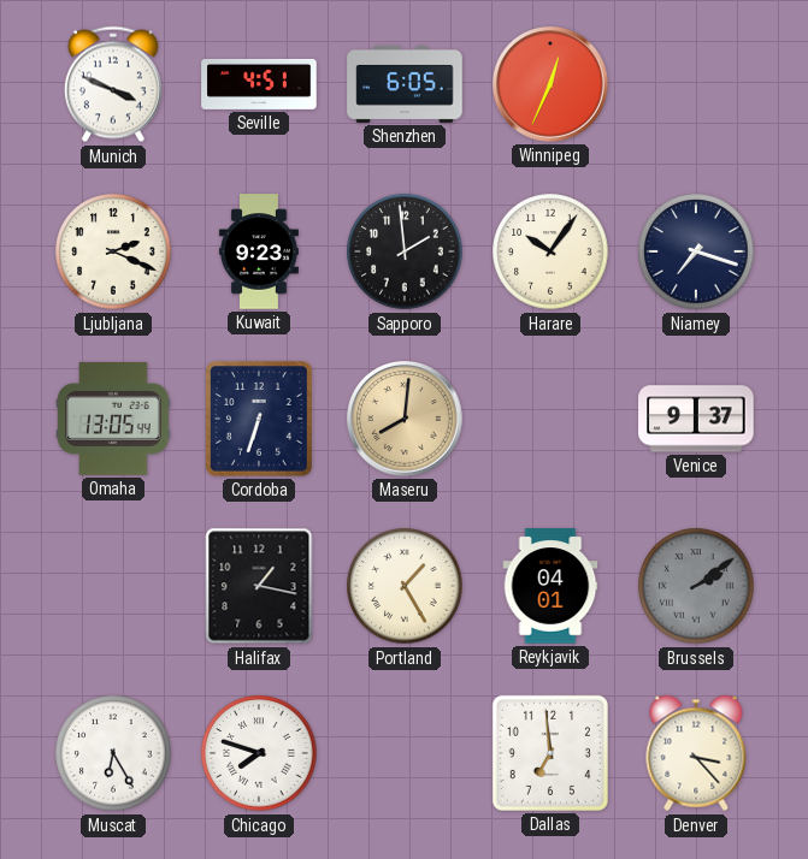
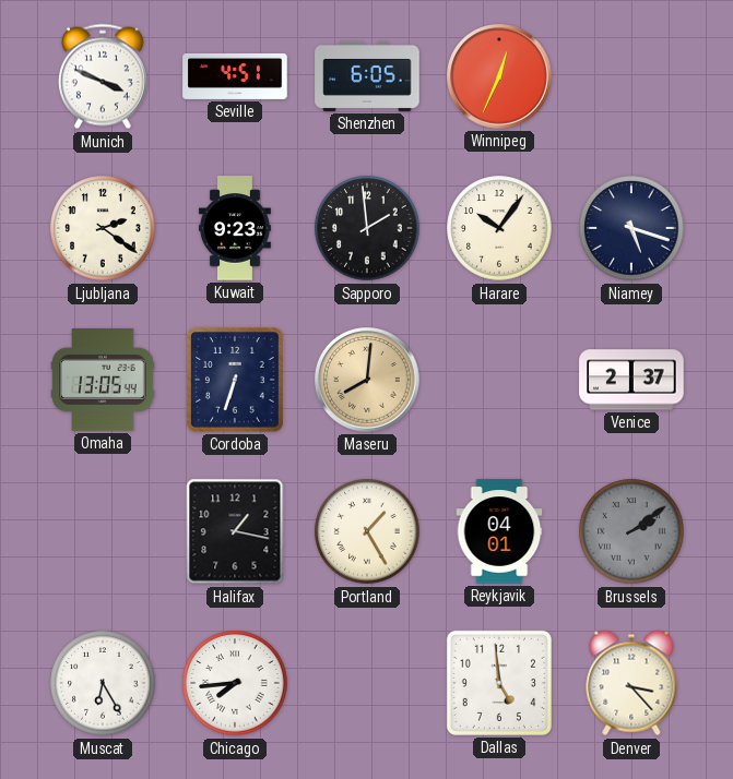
Ljubljana: 2:19 -> 2:21
Niamey: 7:18 -> 5:18
Venice: 9:37 -> 2:37
Chicago: 7:48 -> 7:44
Dallas: 6:59 -> 4:59
